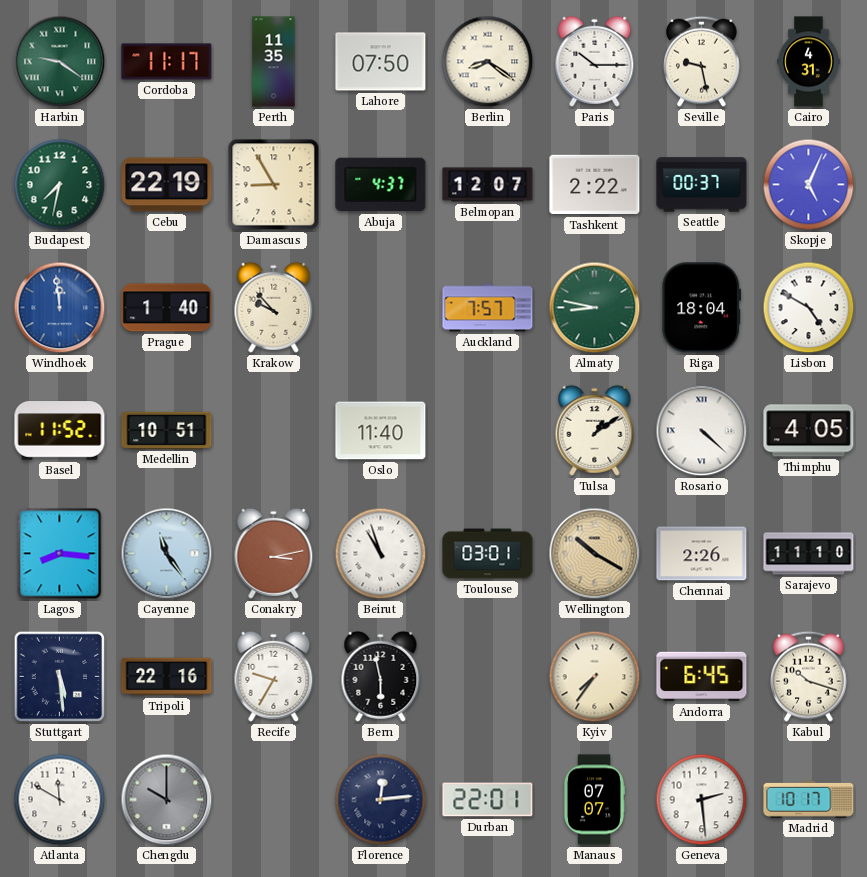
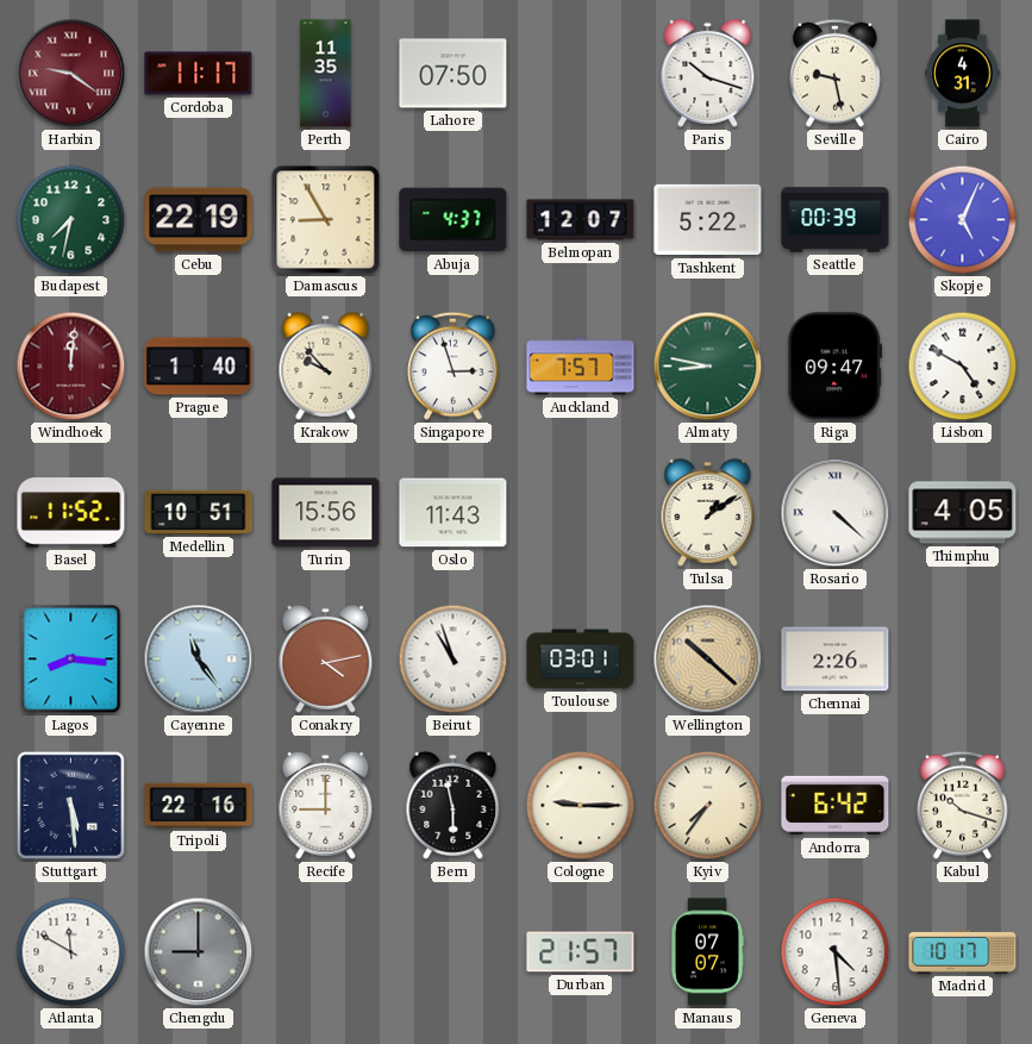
Harbin dial: green -> burgundy
Berlin: 8:21 -> none
Paris: 10:15 -> 10:18
Tashkent: 2:22 -> 5:22
Seattle: 00:37 -> 00:39
Windhoek: 11:59 -> 12:01
Windhoek dial: blue -> burgundy
Singapore: none -> 2:57
Riga: 18:04 -> 09:47
Turin: none -> 15:56
Oslo: 11:40 -> 11:43
Conakry: 3:13 -> 4:13
Wellington: 10:20 -> 10:22
Sarajevo: 11:10 -> none
Recife: 9:35 -> 9:00
Cologne: none -> 9:15
Andorra: 6:45 -> 6:42
Chengdu: 10:00 -> 9:00
Florence: 12:14 -> none
Durban: 22:01 -> 21:57
Geneva: 2:29 -> 4:29
